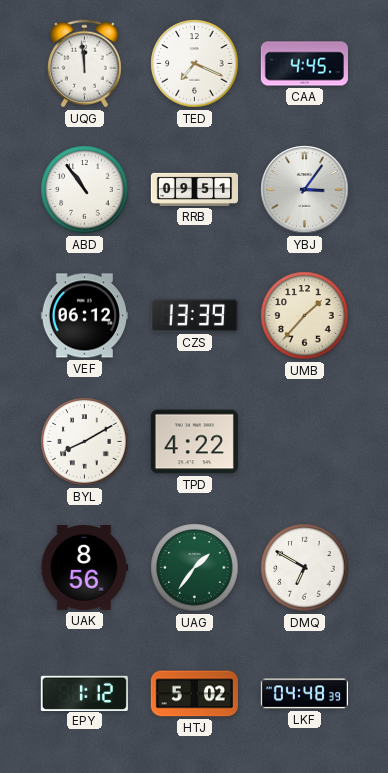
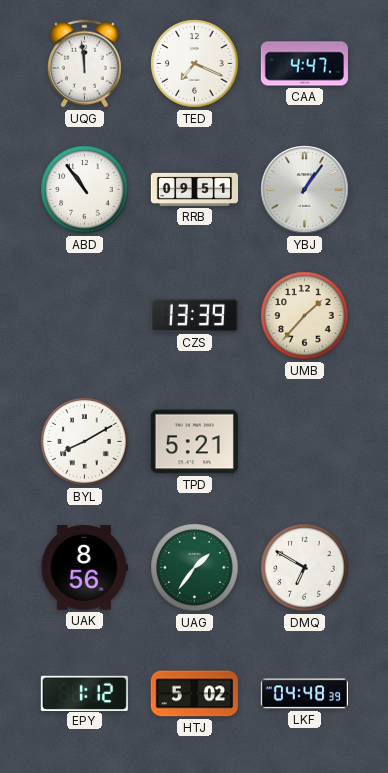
CAA: 4:45 -> 4:47
YBJ: 3:06 -> 1:06
VEF: 06:12 -> none
TPD: 4:22 -> 5:21
